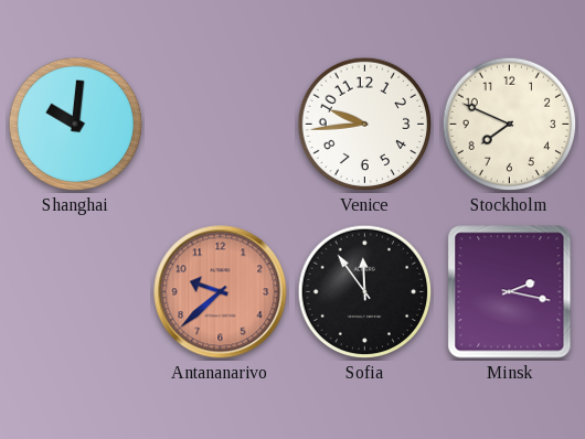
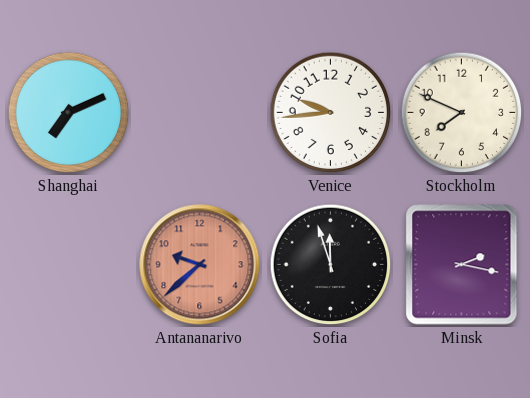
Shanghai: 10:01 -> 7:11
Sofia: 11:54 -> 11:57
